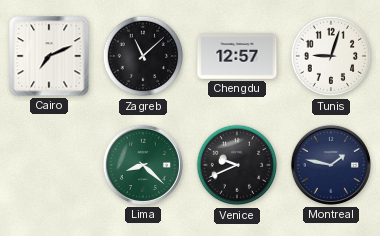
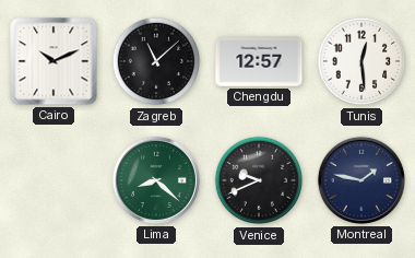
Cairo: 7:11 -> 10:11
Tunis: 9:03 -> 12:29
